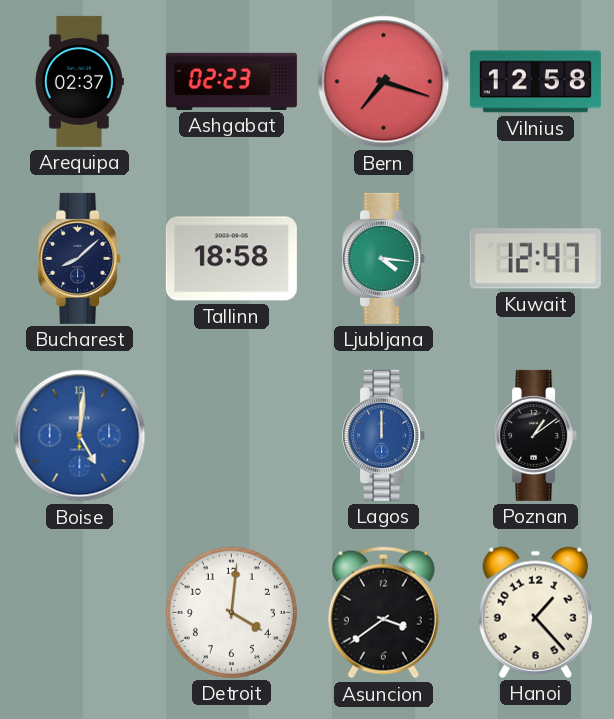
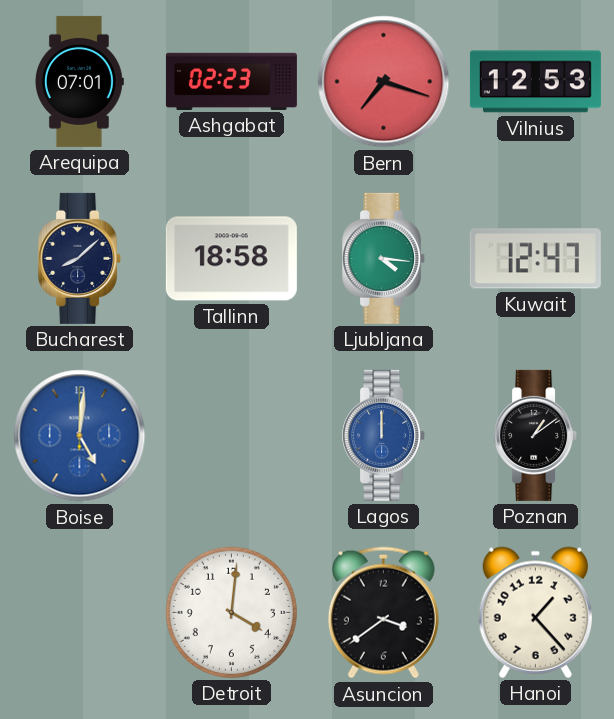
Arequipa: 02:37 -> 07:01
Vilnius: 12:58 -> 12:53
